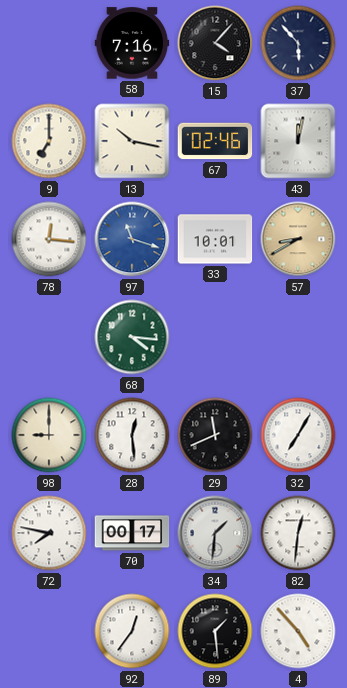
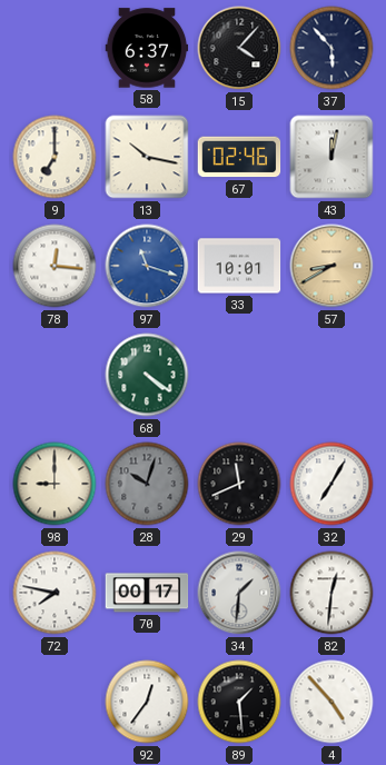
58: 7:16 -> 6:37
68: 4:16 -> 4:21
28: 12:29 -> 10:03
28 dial: white -> grey
